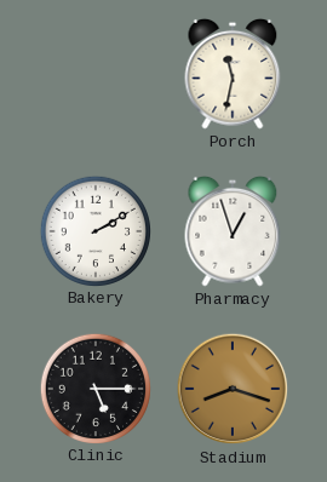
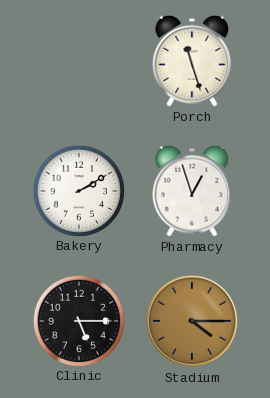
Porch: 11:32 -> 11:27
Stadium: 8:18 -> 4:15
